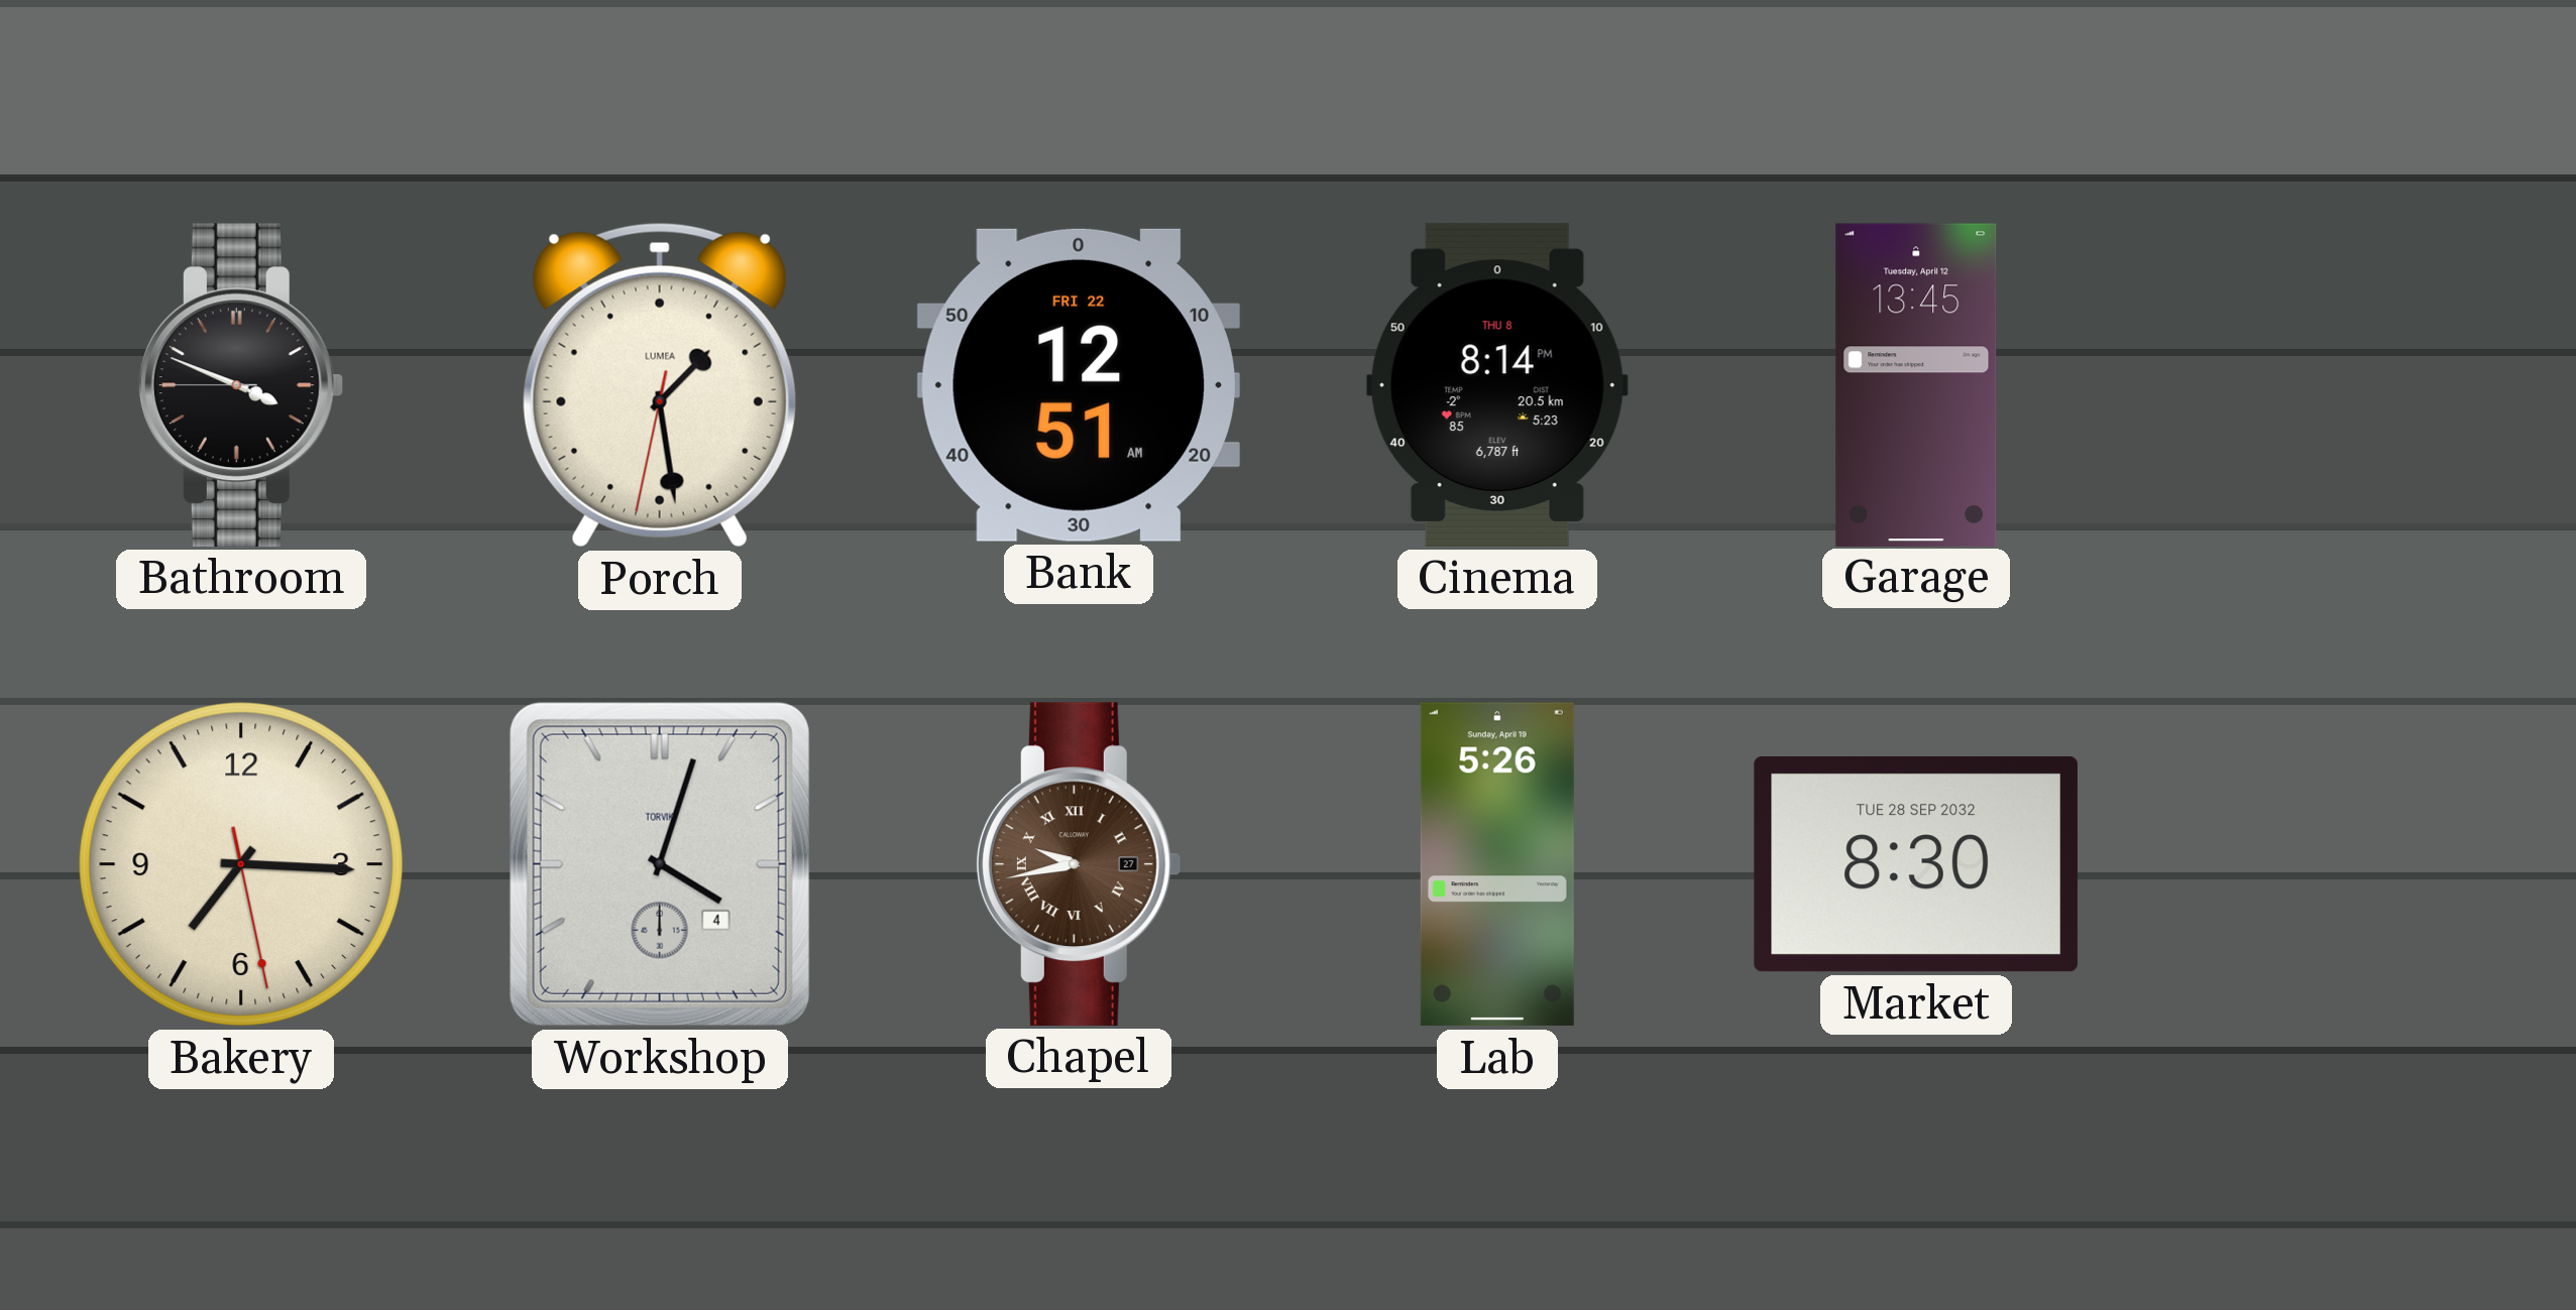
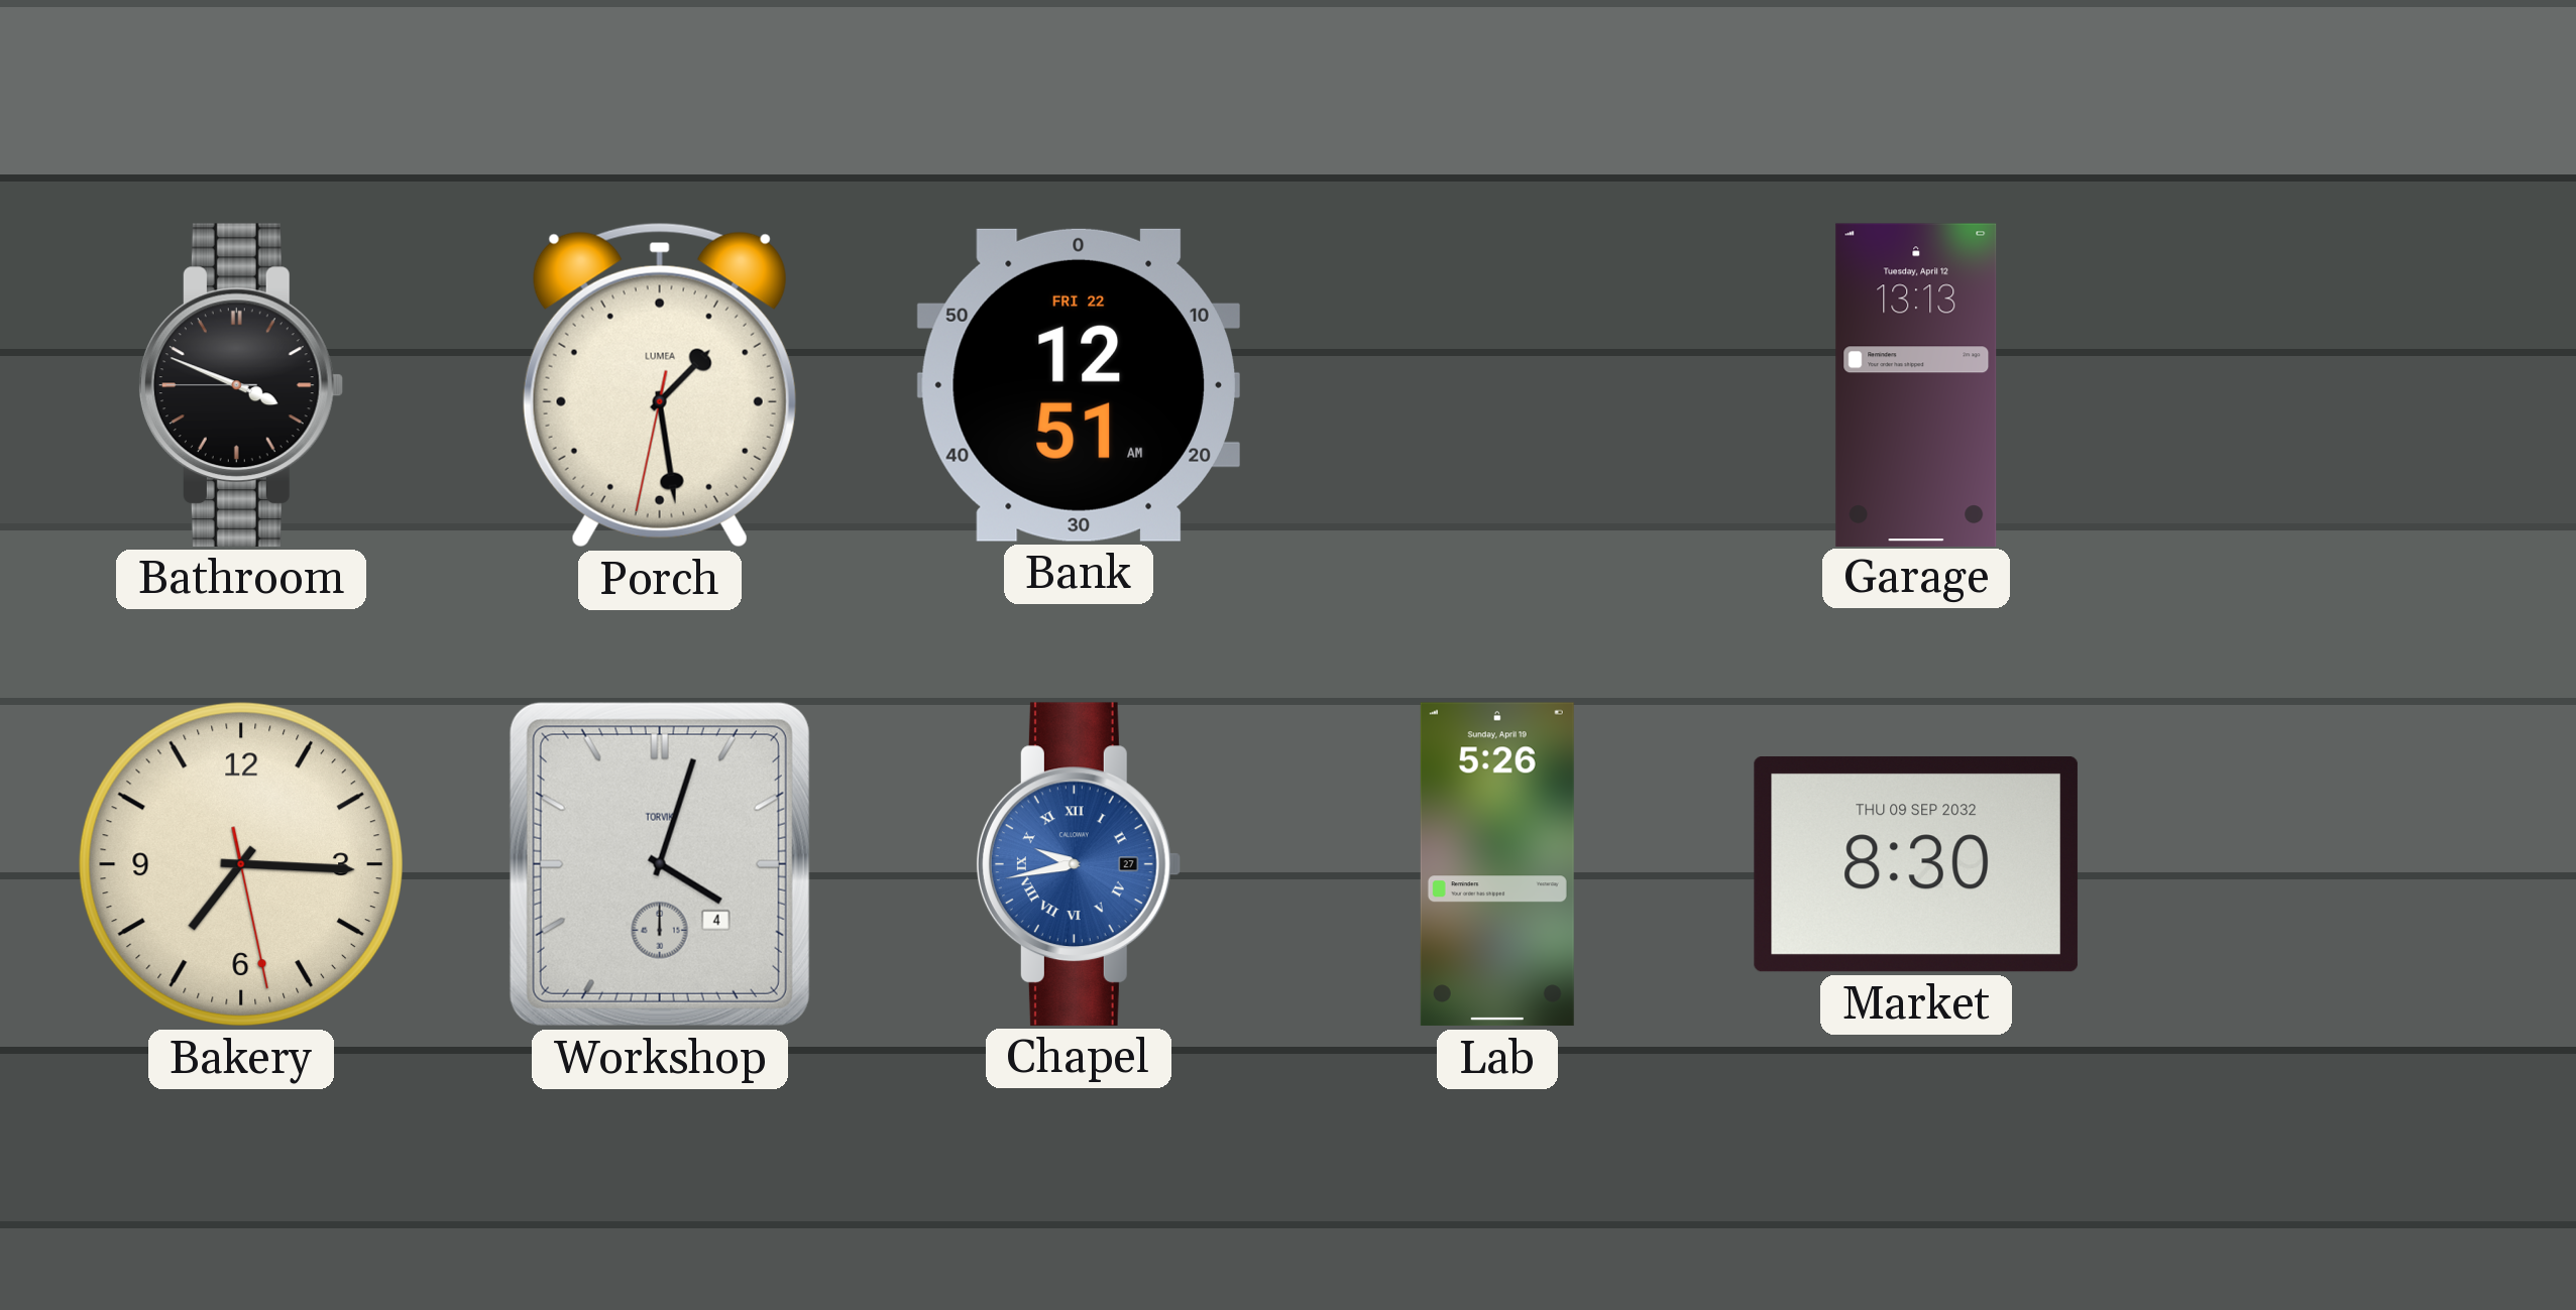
Cinema: 8:14 -> none
Garage: 13:45 -> 13:13
Chapel dial: brown -> blue
Market date: TUE 28 SEP 2032 -> THU 09 SEP 2032
